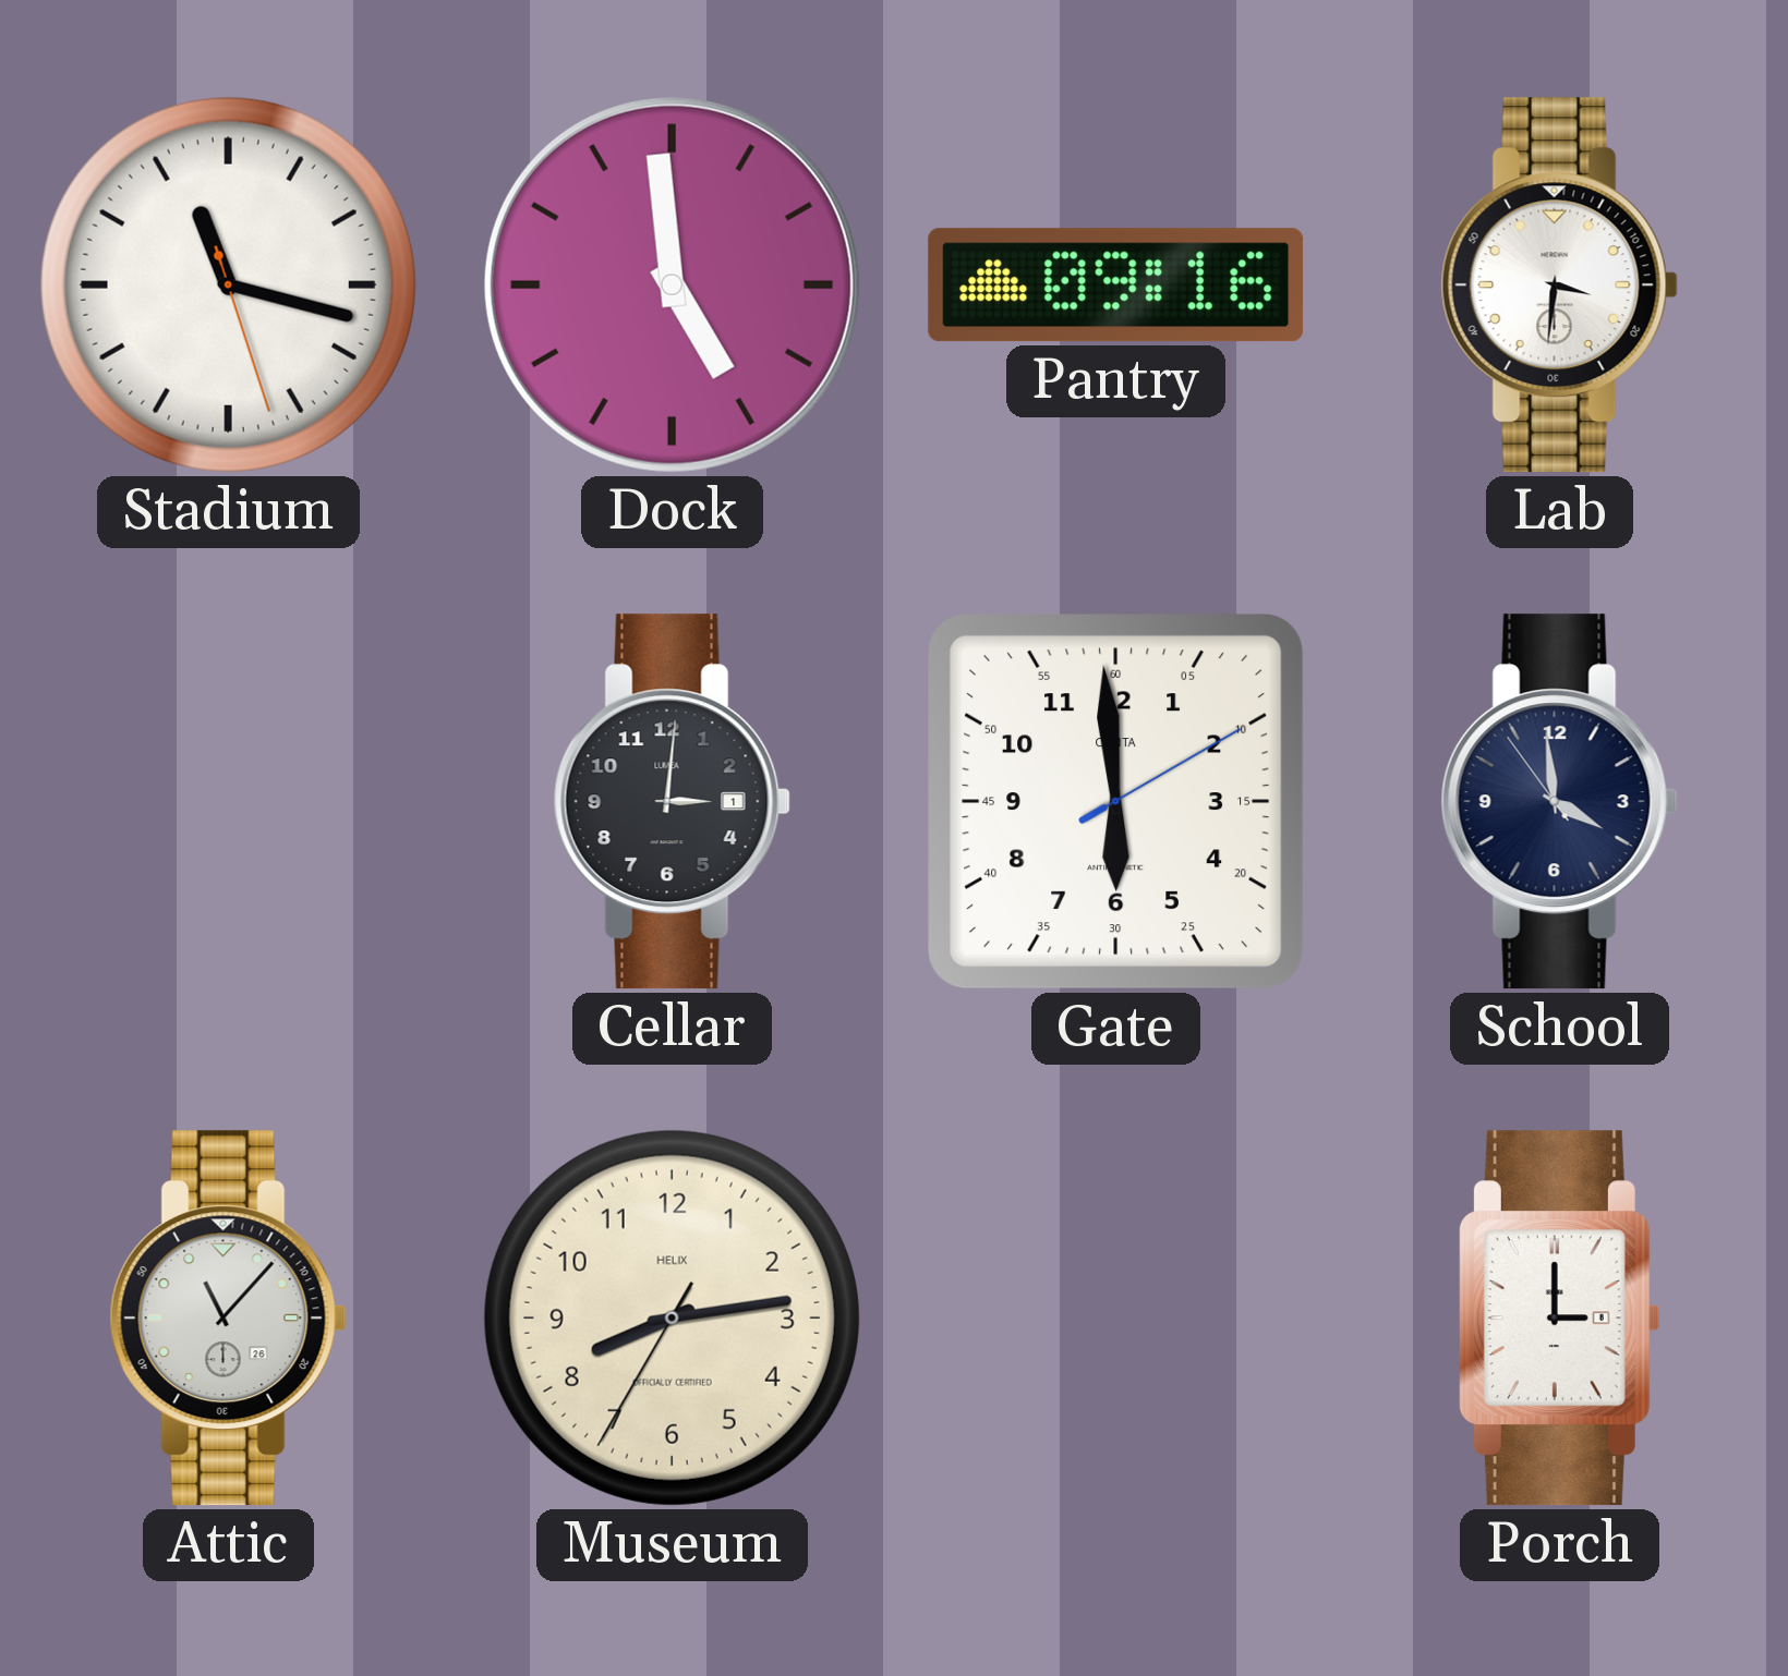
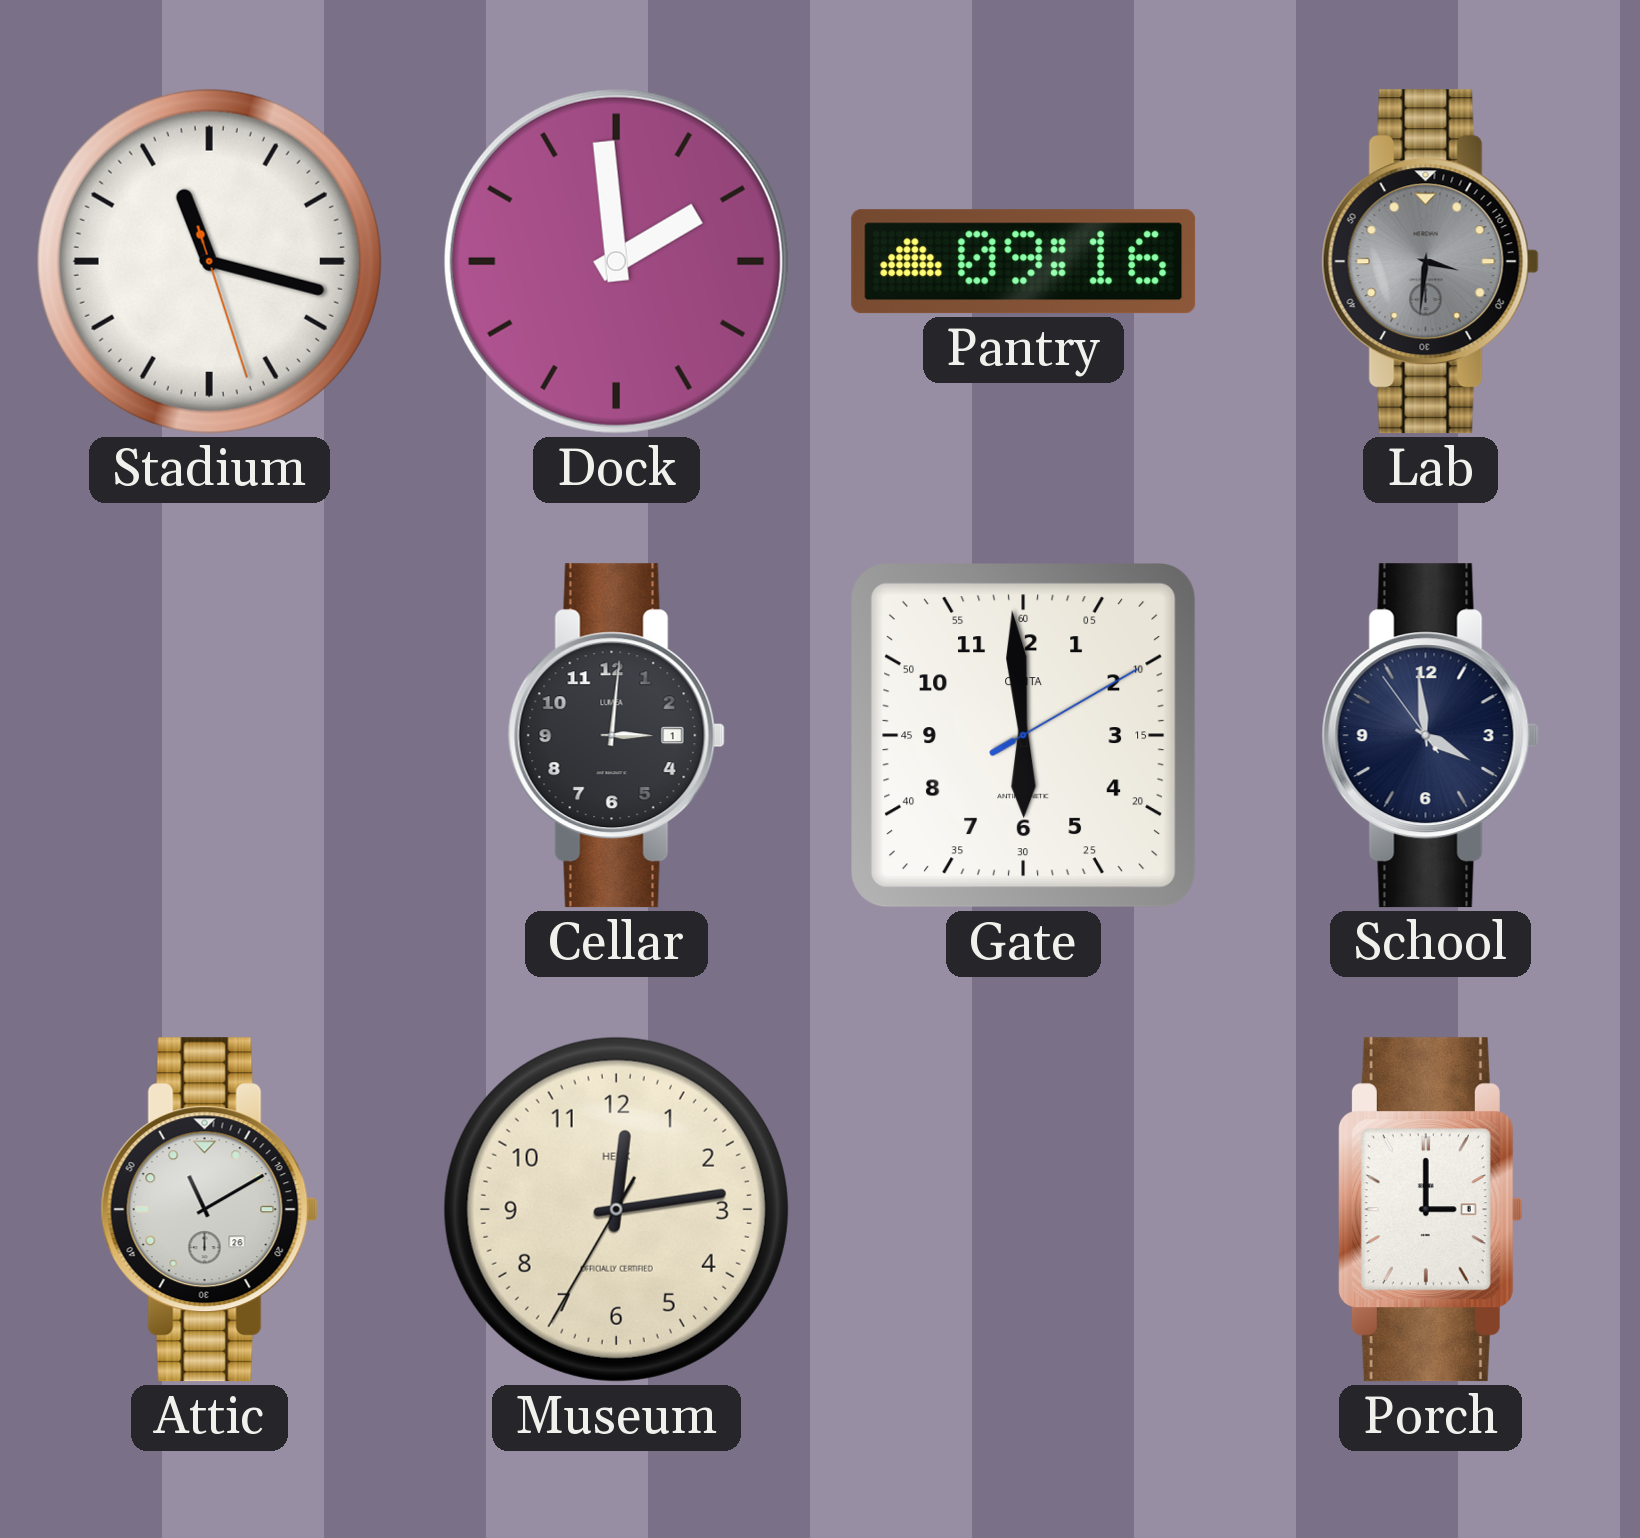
Dock: 4:59 -> 1:59
Lab dial: white -> grey
Attic: 11:07 -> 11:10
Museum: 8:13 -> 12:13
